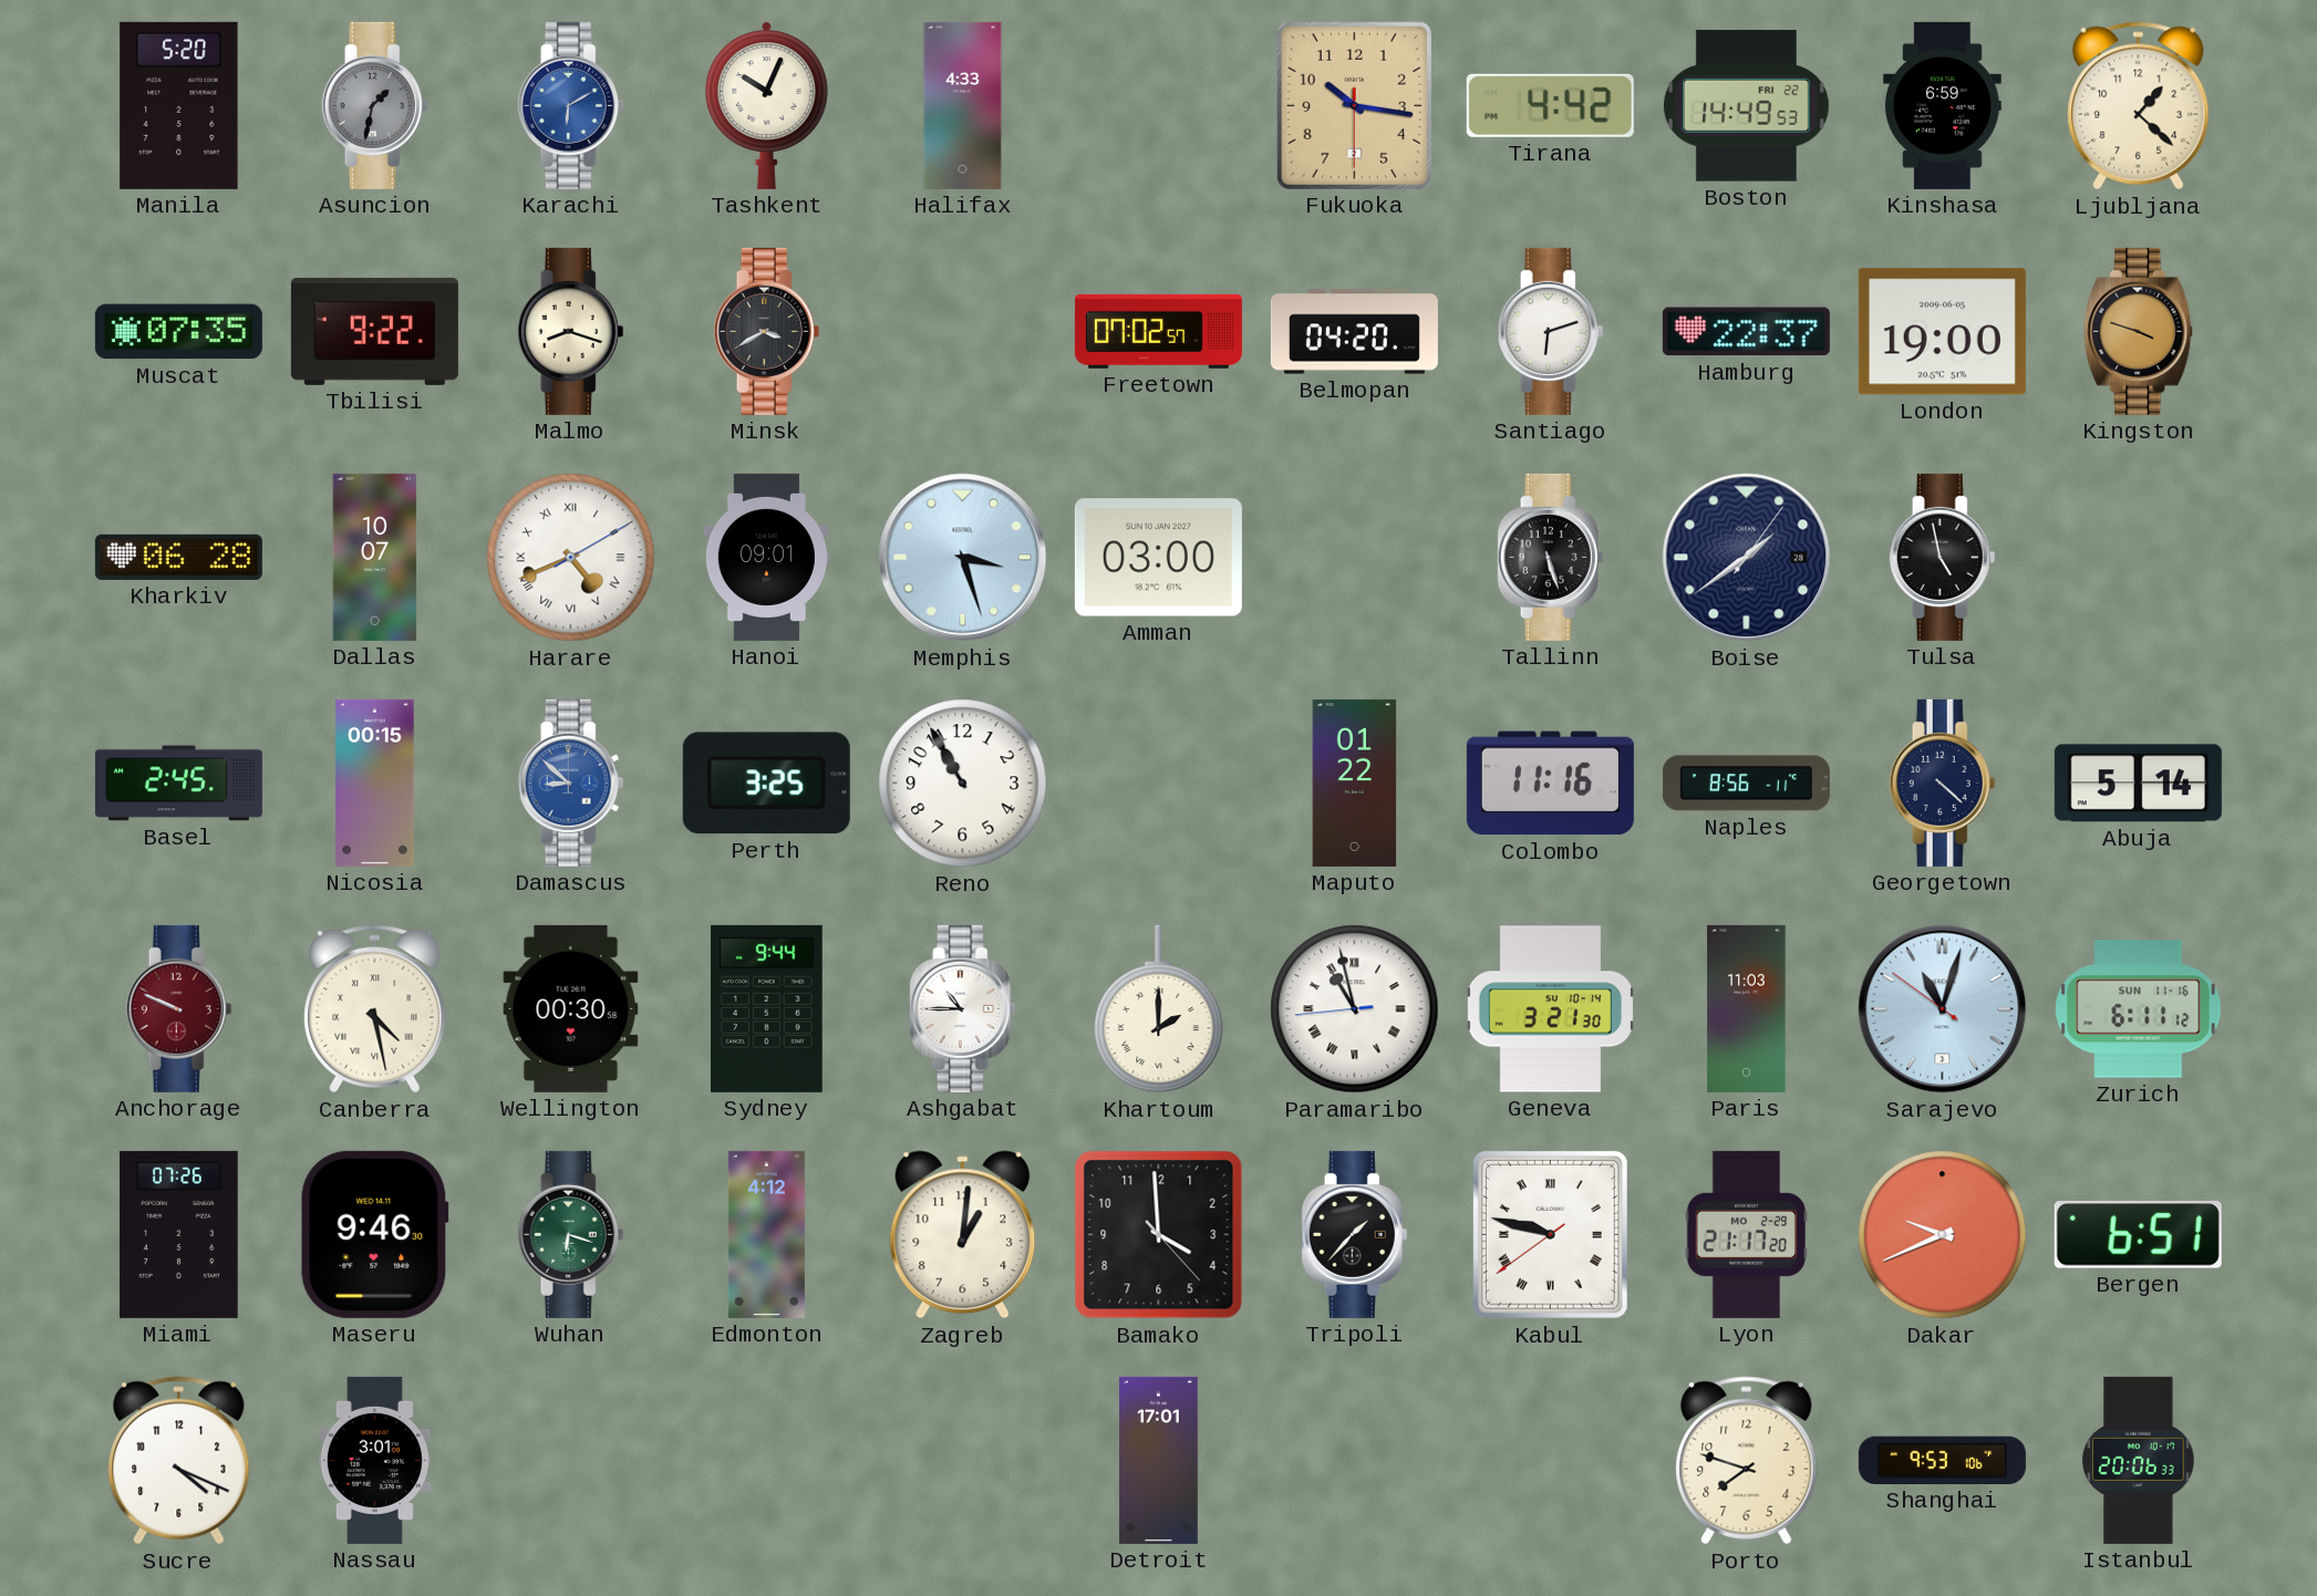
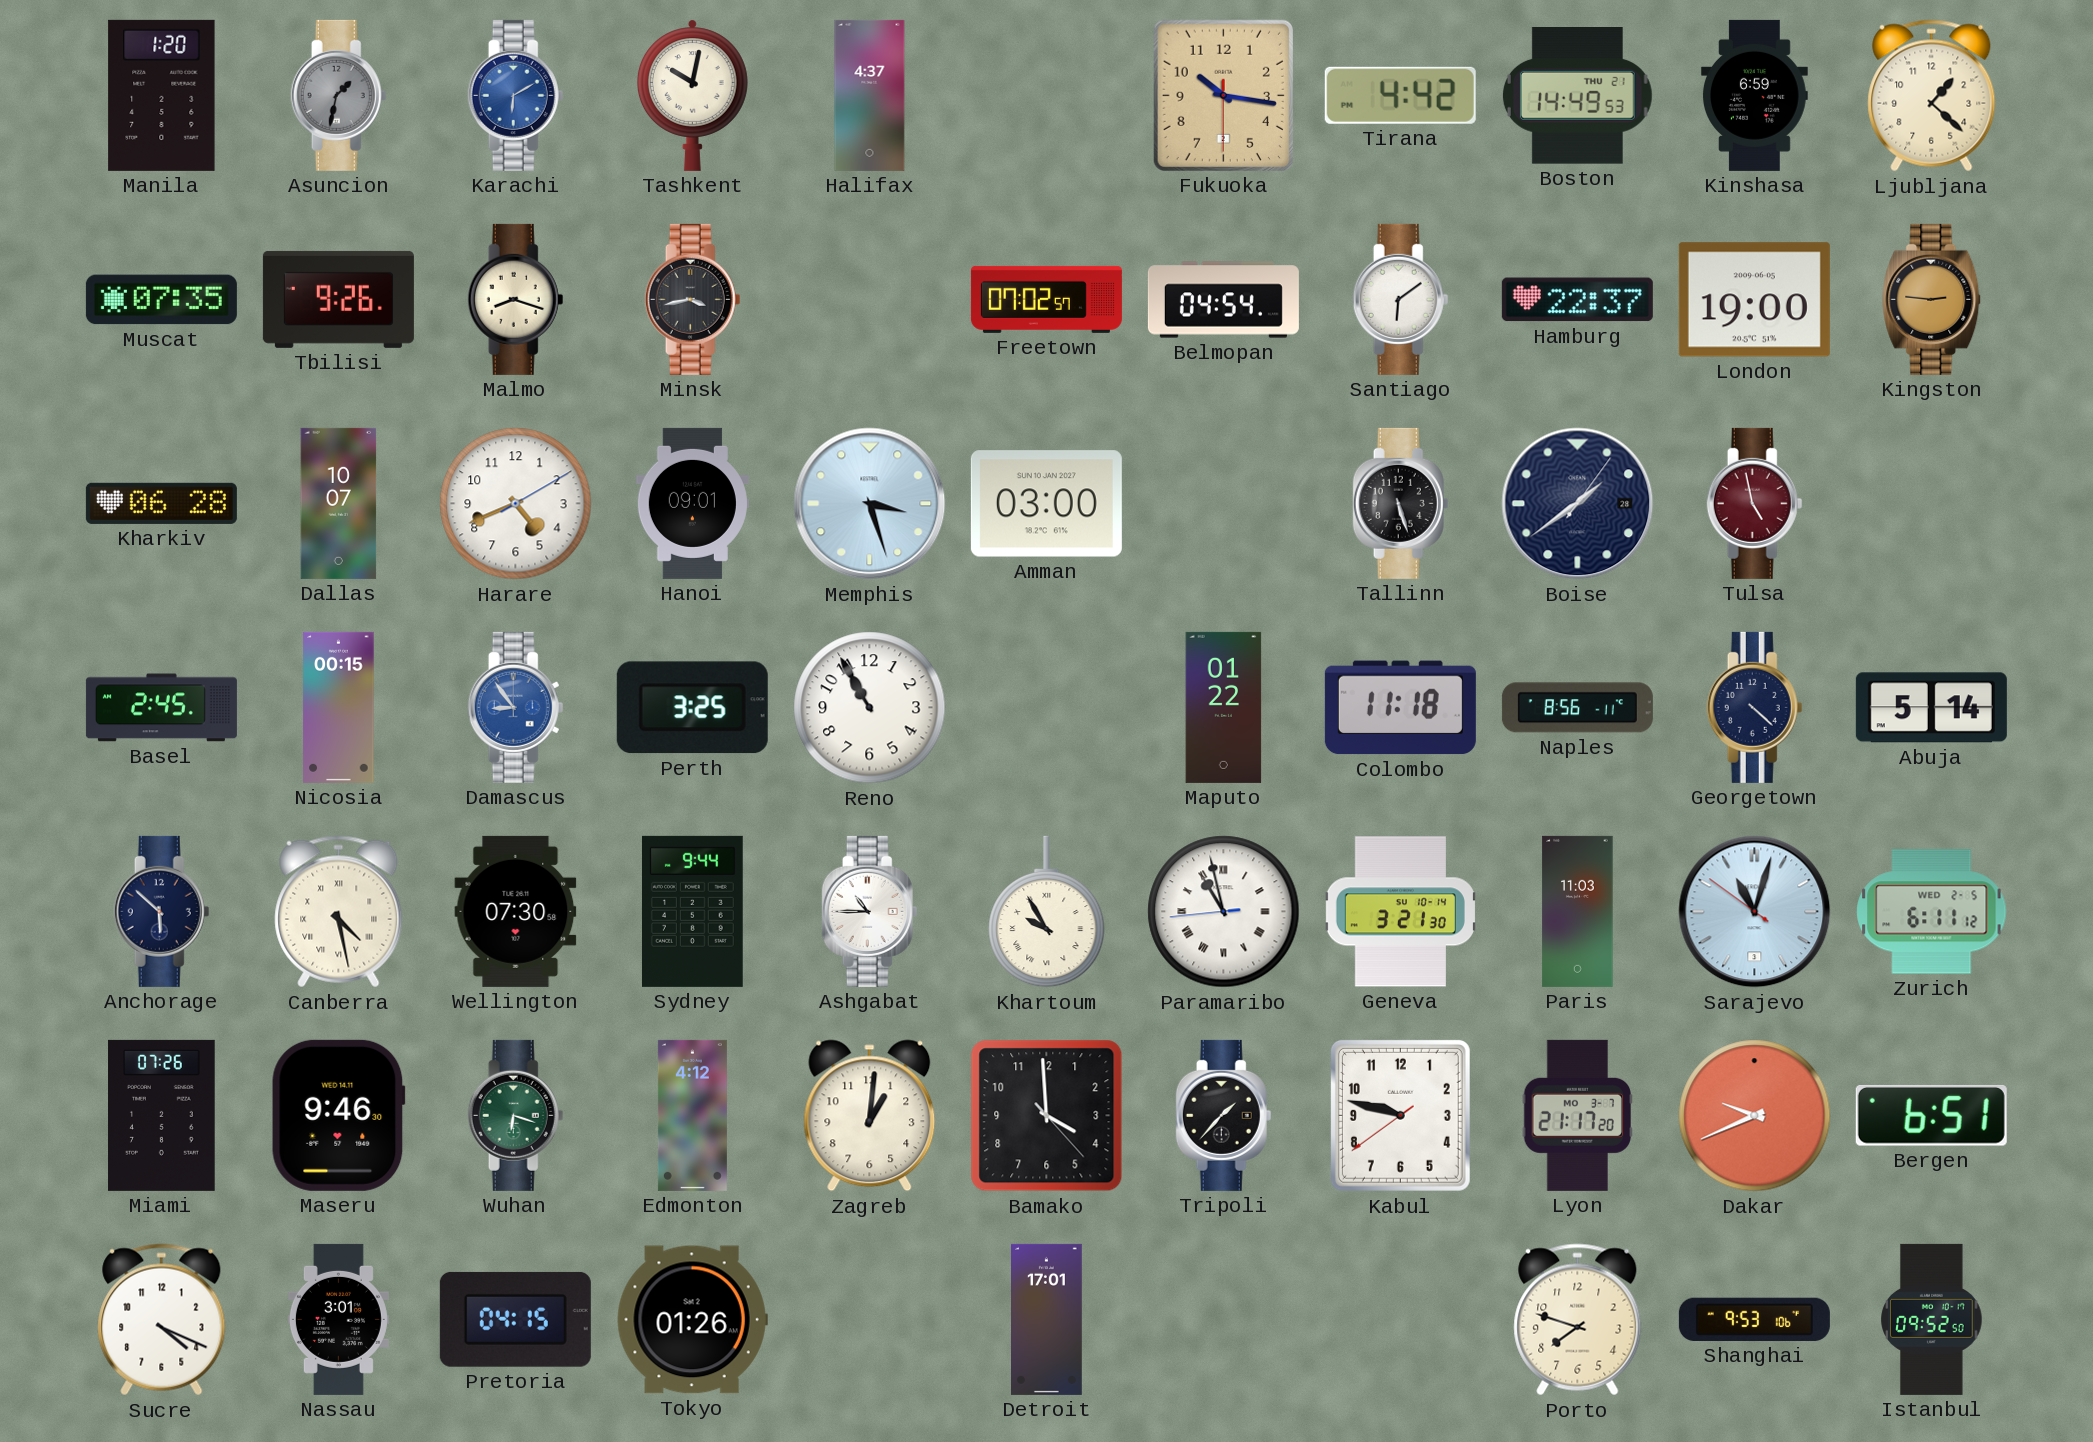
Manila: 5:20 -> 1:20
Tashkent: 10:04 -> 10:02
Halifax: 4:33 -> 4:37
Boston date: FRI 22 -> THU 21
Tbilisi: 9:22 -> 9:26
Minsk: 3:40 -> 3:43
Belmopan: 04:20 -> 04:54
Santiago: 6:12 -> 6:09
Kingston: 3:48 -> 2:46
Harare numerals: Roman -> Arabic
Tulsa dial: black -> burgundy
Damascus: 8:52 -> 8:54
Colombo: 11:16 -> 11:18
Anchorage: 9:49 -> 5:52
Anchorage dial: burgundy -> navy
Wellington: 00:30 -> 07:30
Khartoum: 2:00 -> 9:55
Zurich date: SUN 11-16 -> WED 2-5
Kabul numerals: Roman -> Arabic
Lyon date: MO 2-29 -> MO 3-7
Pretoria: none -> 04:15
Tokyo: none -> 01:26
Istanbul: 20:06 -> 09:52
